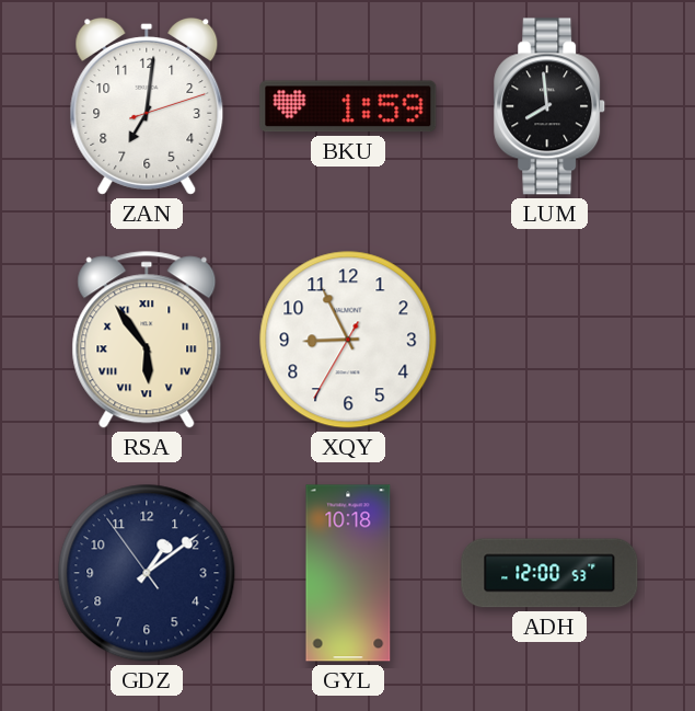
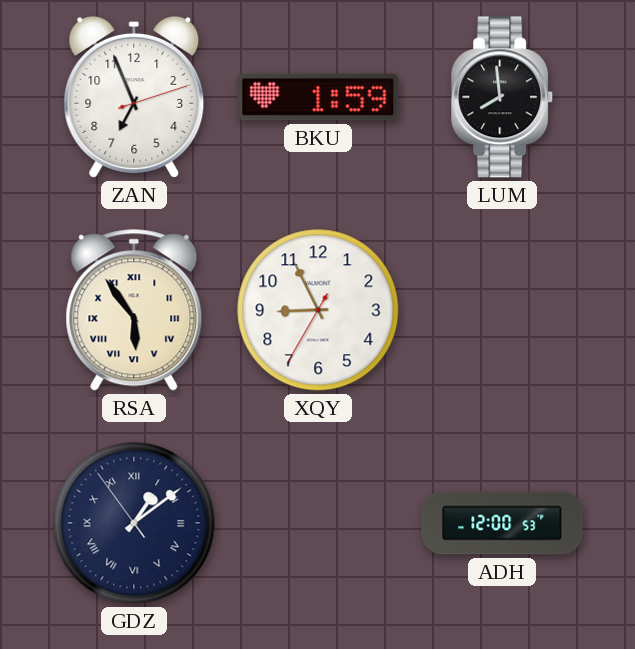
ZAN: 7:01 -> 6:56
GDZ numerals: Arabic -> Roman
GYL: 10:18 -> none
